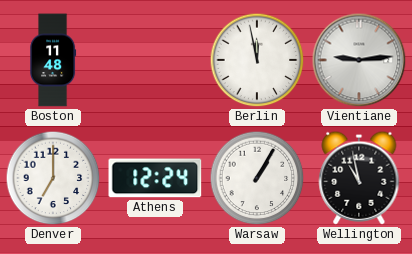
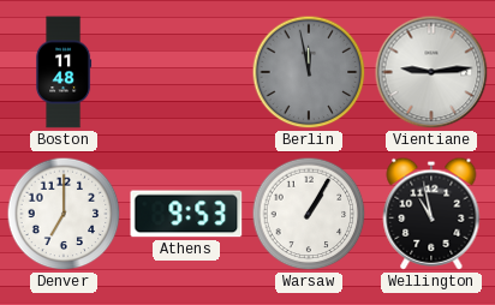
Berlin dial: white -> grey
Athens: 12:24 -> 9:53
